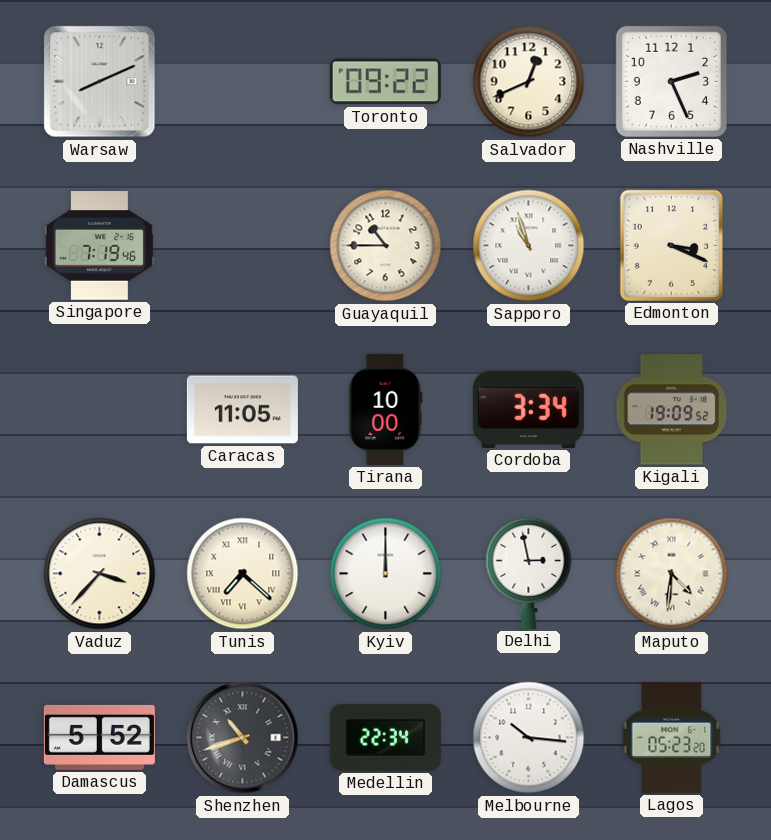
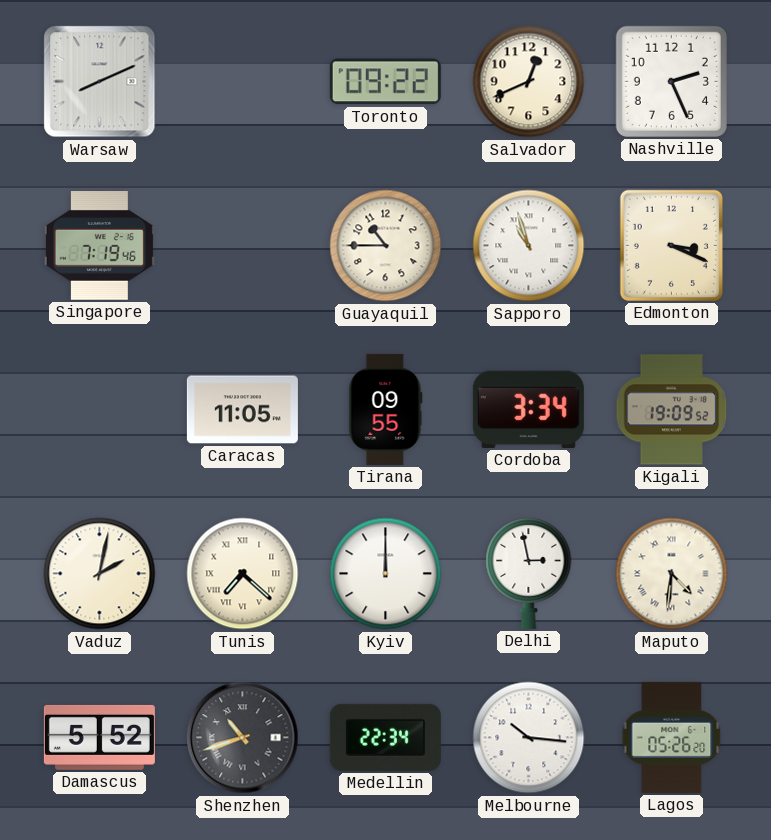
Tirana: 10:00 -> 09:55
Vaduz: 3:37 -> 2:02
Lagos: 05:23 -> 05:26
